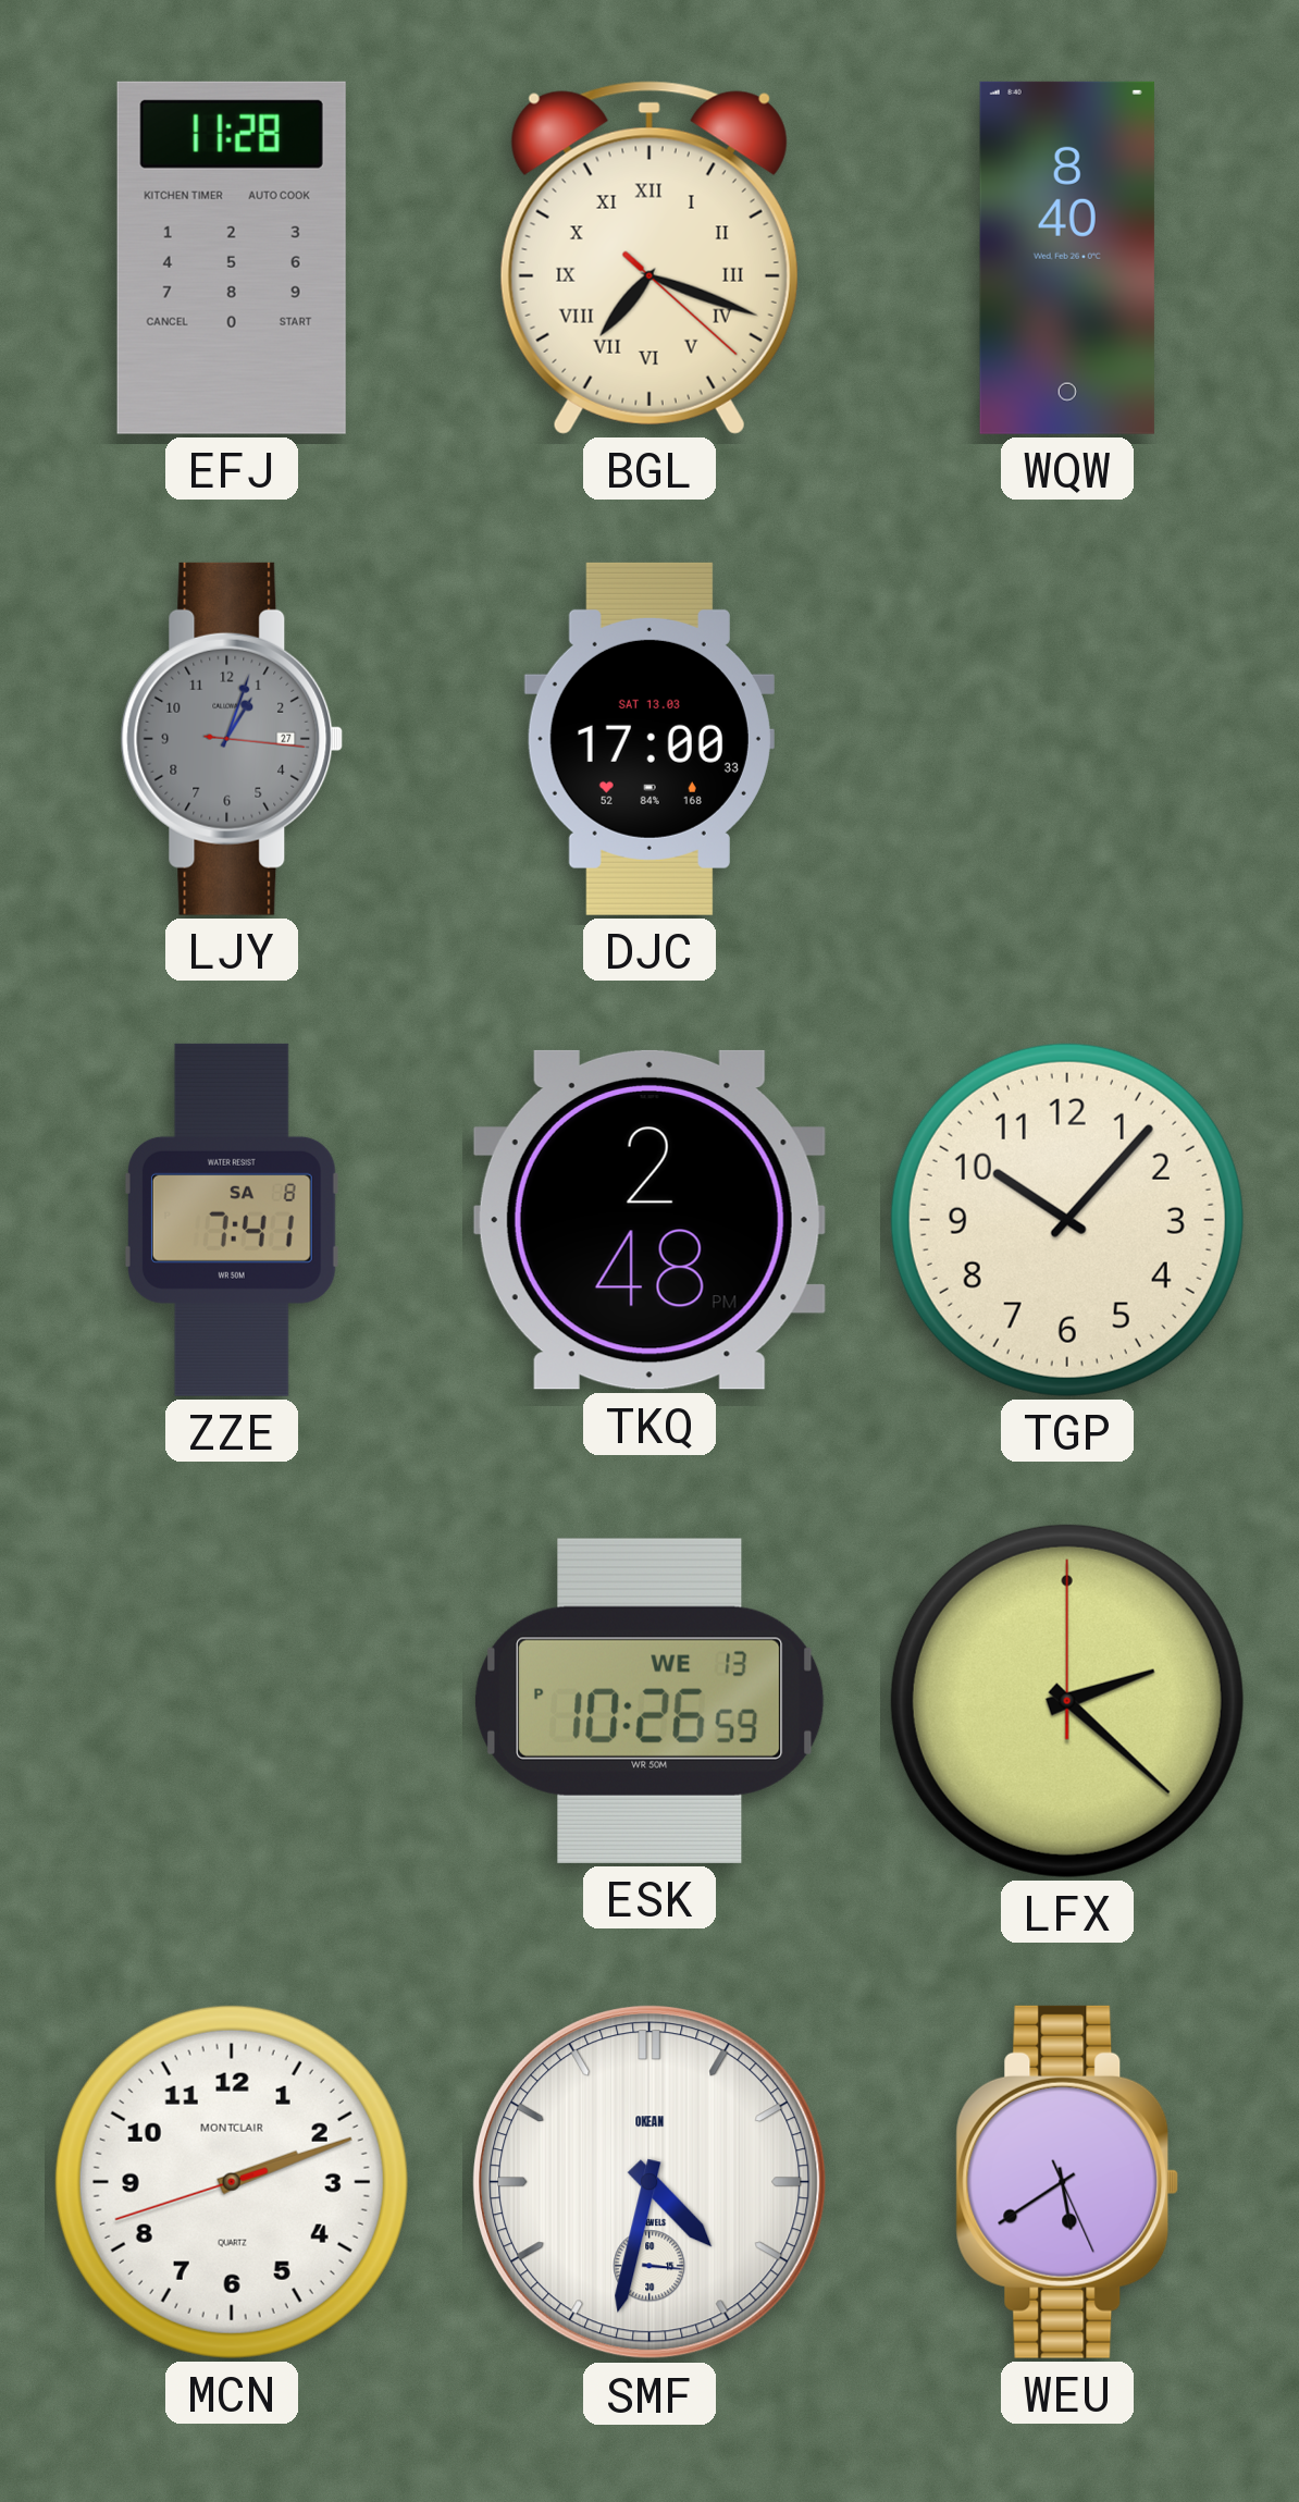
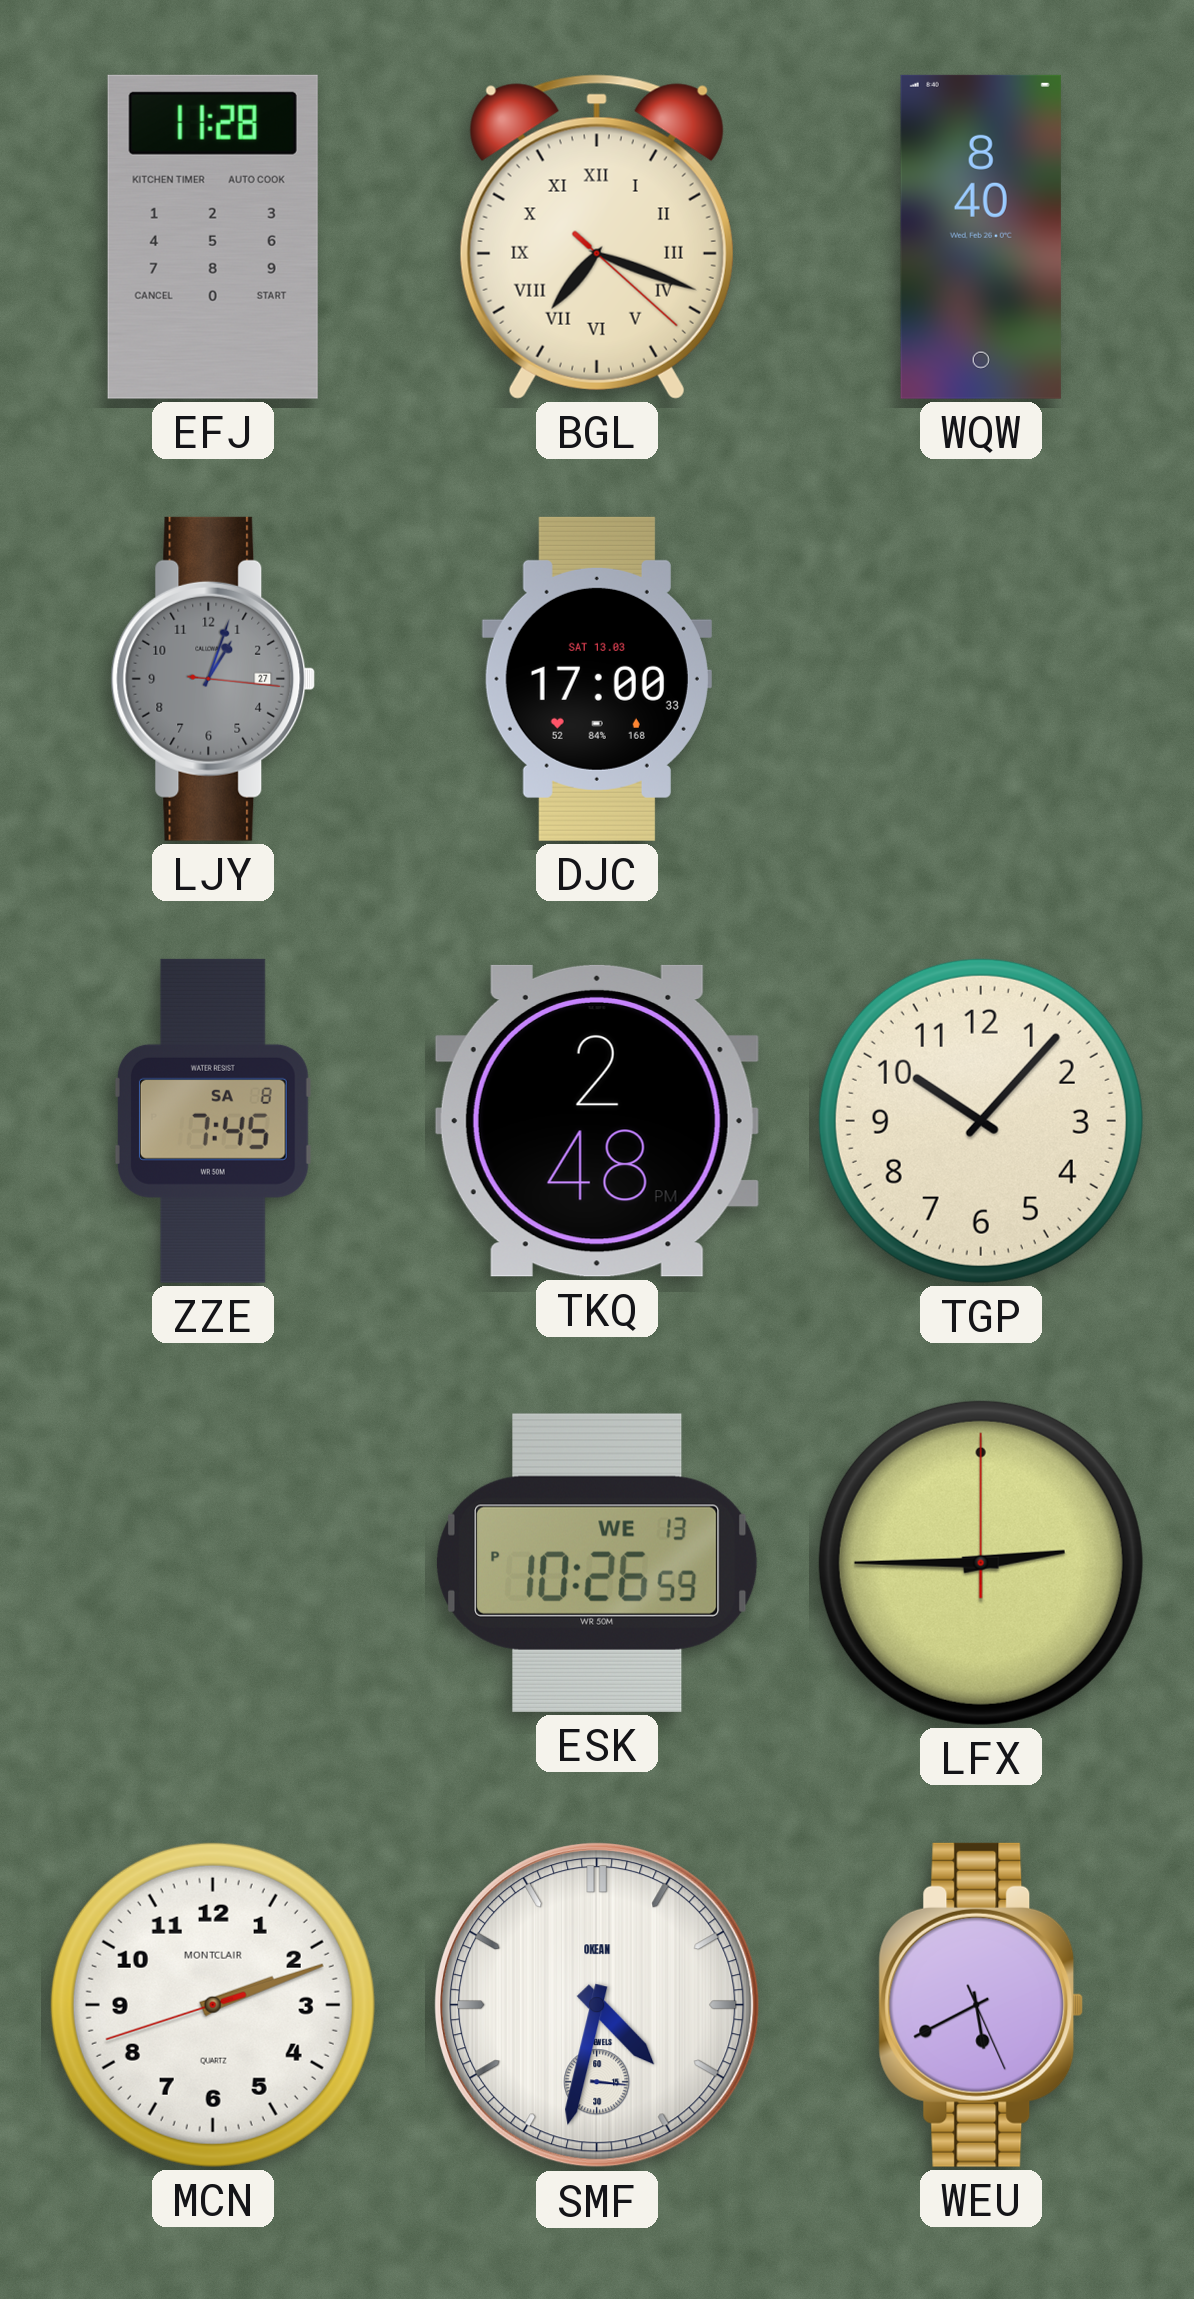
ZZE: 7:41 -> 7:45
LFX: 2:22 -> 2:45
WEU: 5:39 -> 5:40
